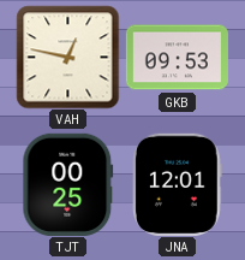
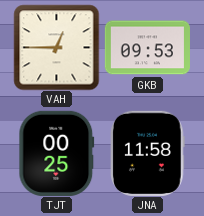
VAH: 12:47 -> 12:45
JNA: 12:01 -> 11:58
